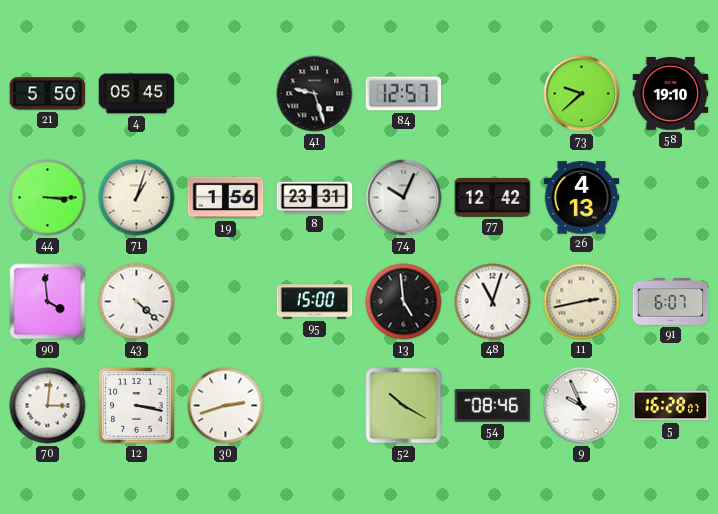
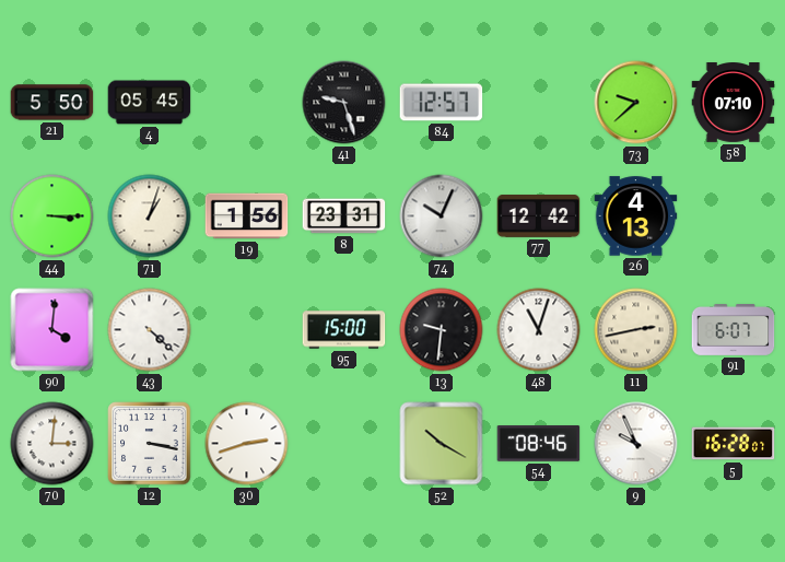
58: 19:10 -> 07:10
90: 3:59 -> 4:01
13: 4:59 -> 9:31
